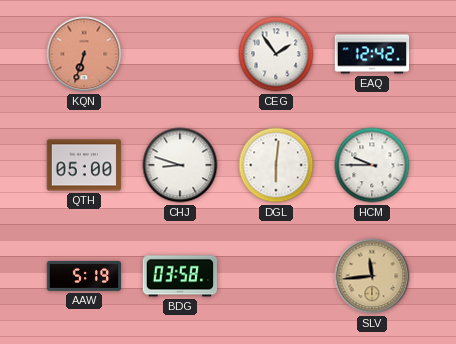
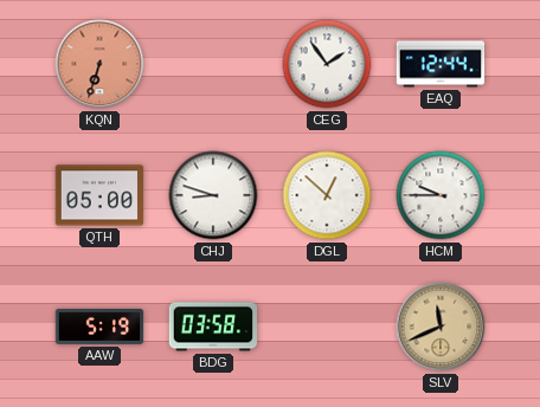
EAQ: 12:42 -> 12:44
DGL: 6:01 -> 12:52
SLV: 11:44 -> 11:41
